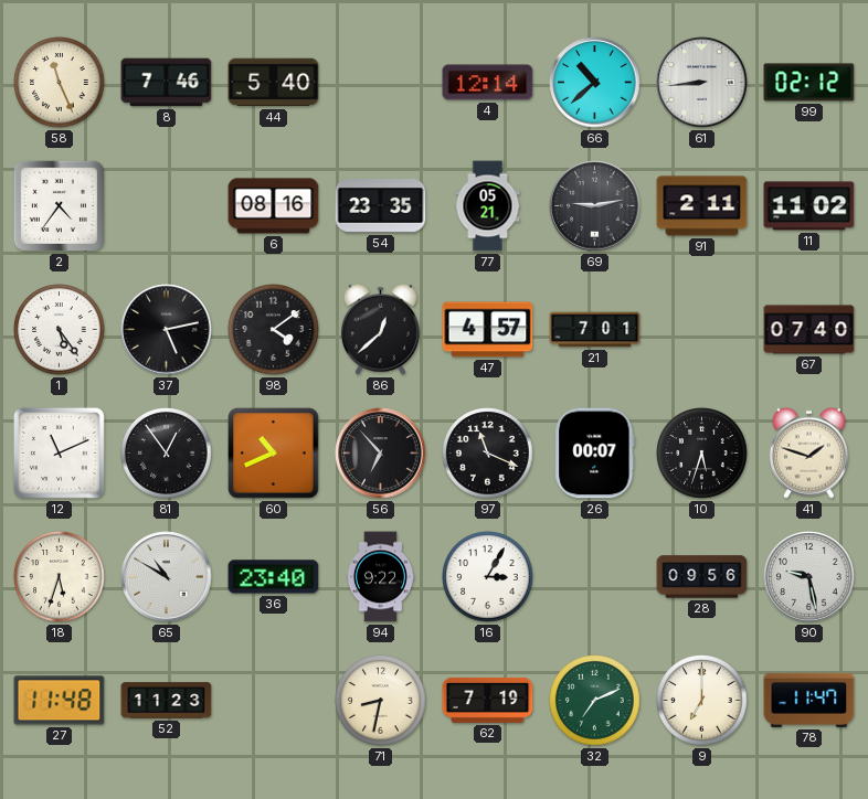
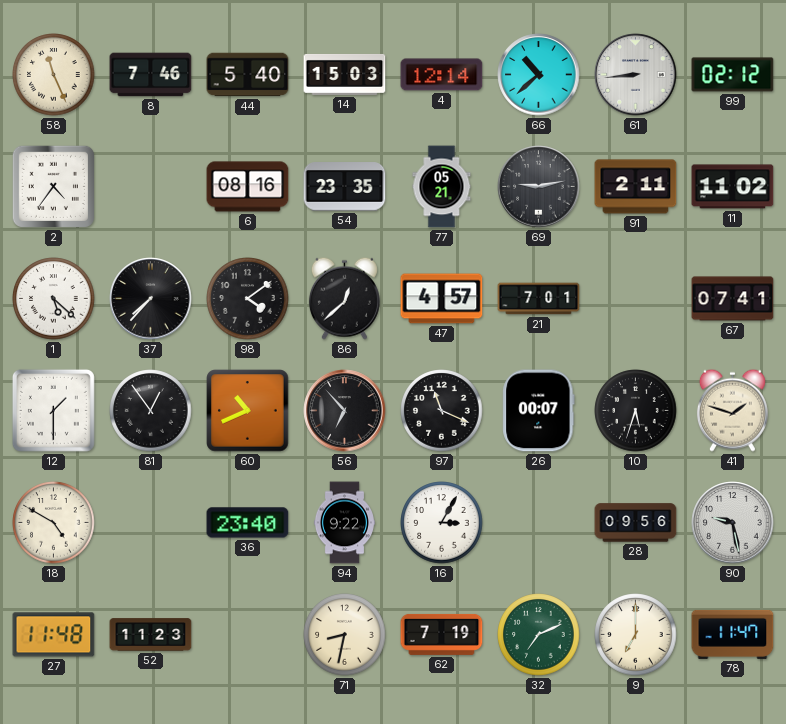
14: none -> 15:03
1: 5:24 -> 5:22
37: 5:13 -> 7:37
67: 07:40 -> 07:41
12: 11:11 -> 1:30
18: 5:33 -> 4:50
65: 10:50 -> none
